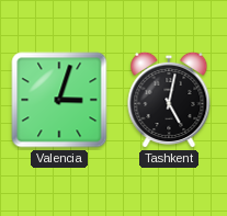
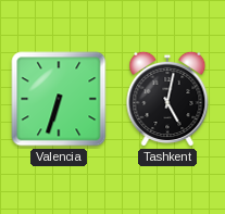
Valencia: 3:03 -> 6:33
